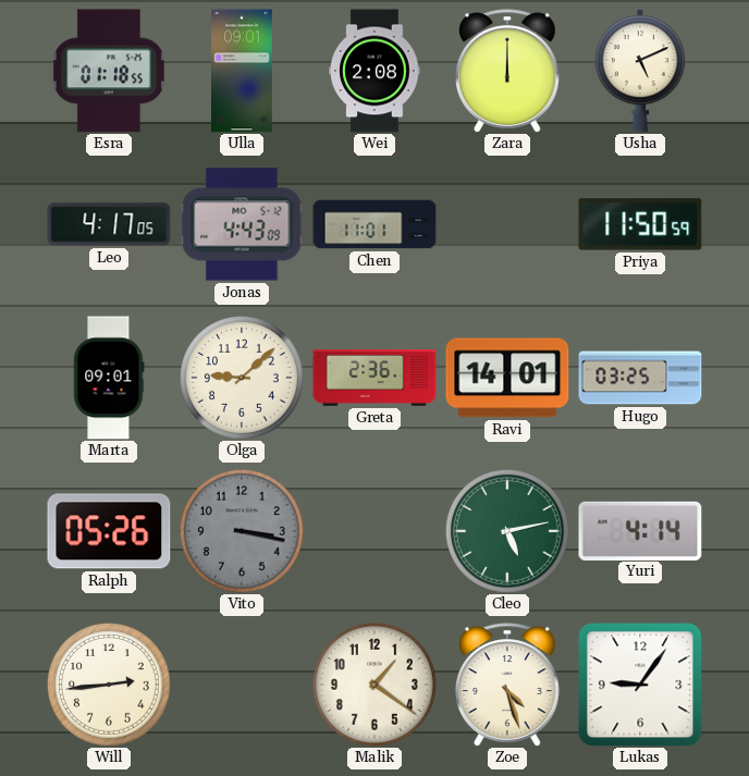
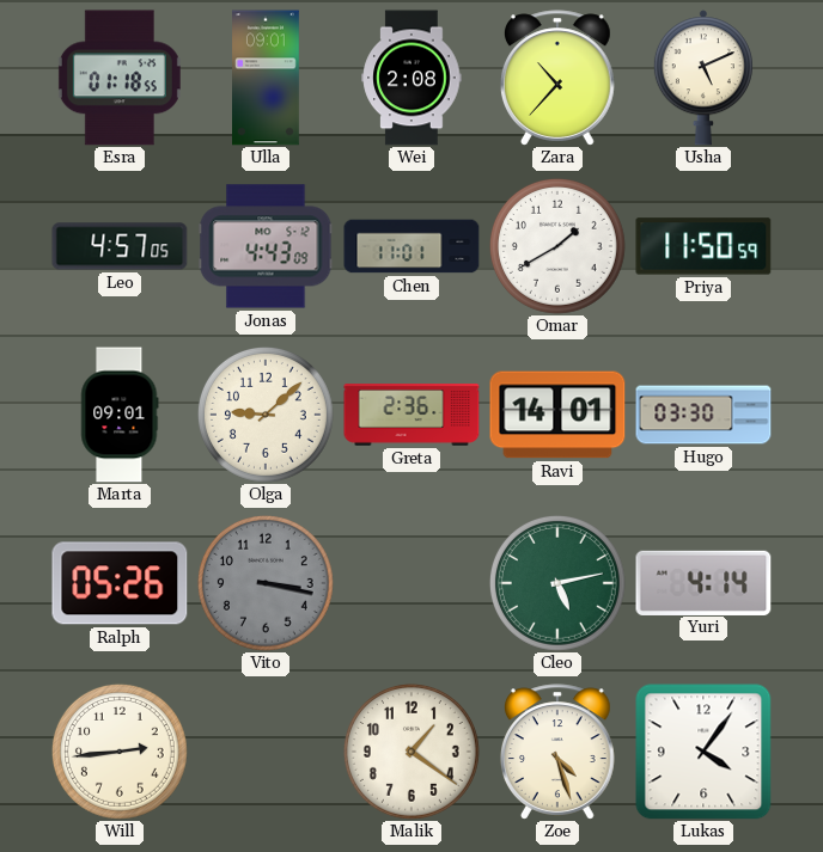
Zara: 12:00 -> 10:37
Leo: 4:17 -> 4:57
Omar: none -> 1:40
Hugo: 03:25 -> 03:30
Lukas: 9:06 -> 4:06
